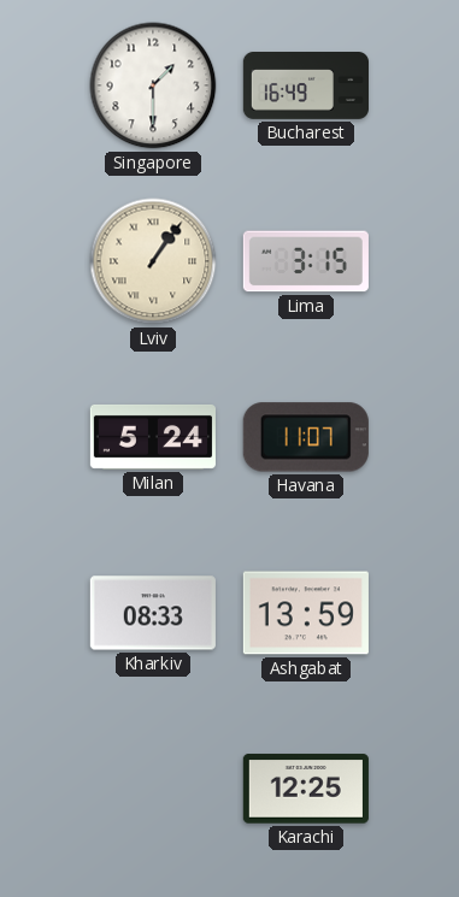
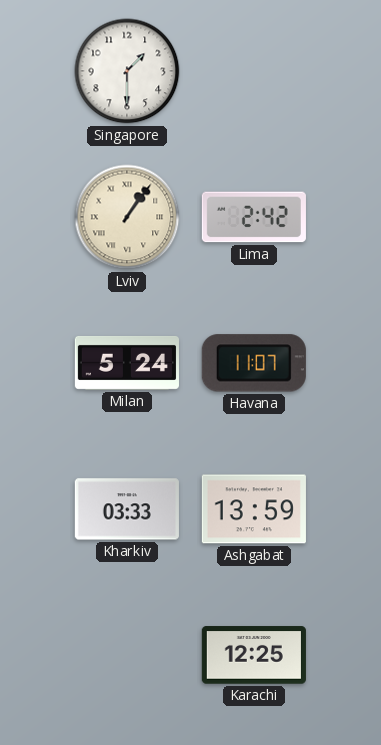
Bucharest: 16:49 -> none
Lima: 3:15 -> 2:42
Kharkiv: 08:33 -> 03:33
